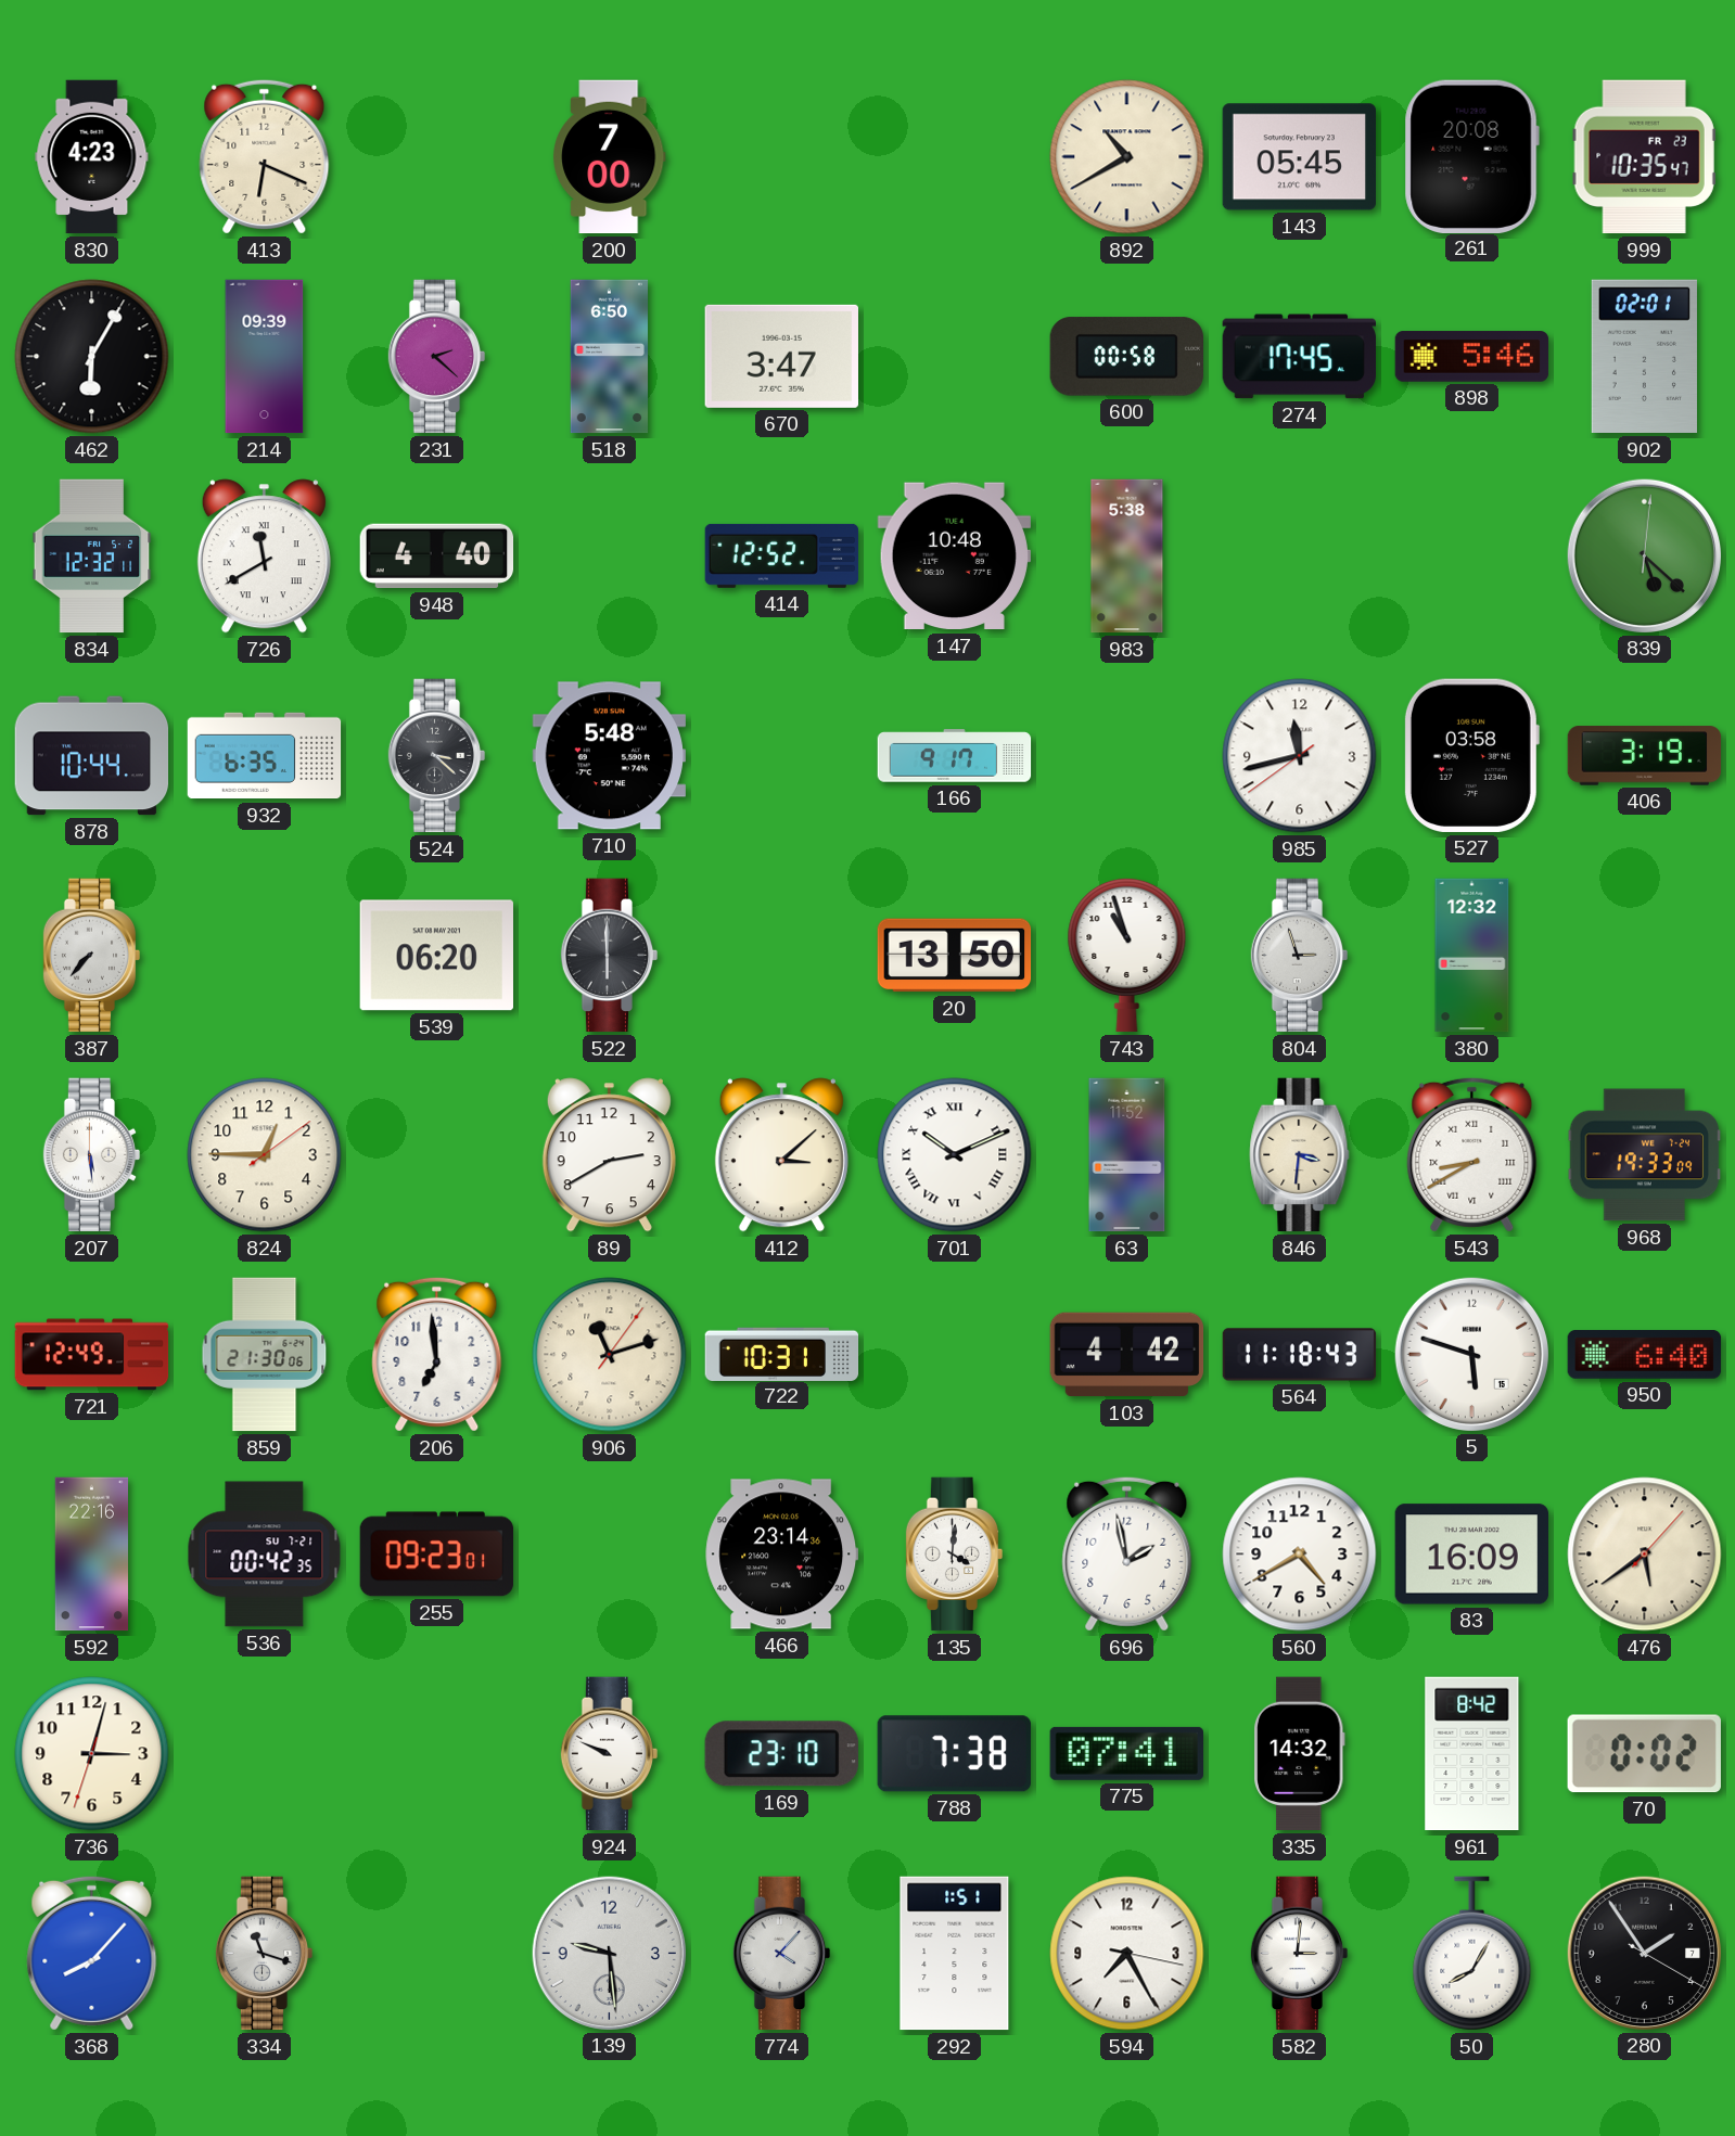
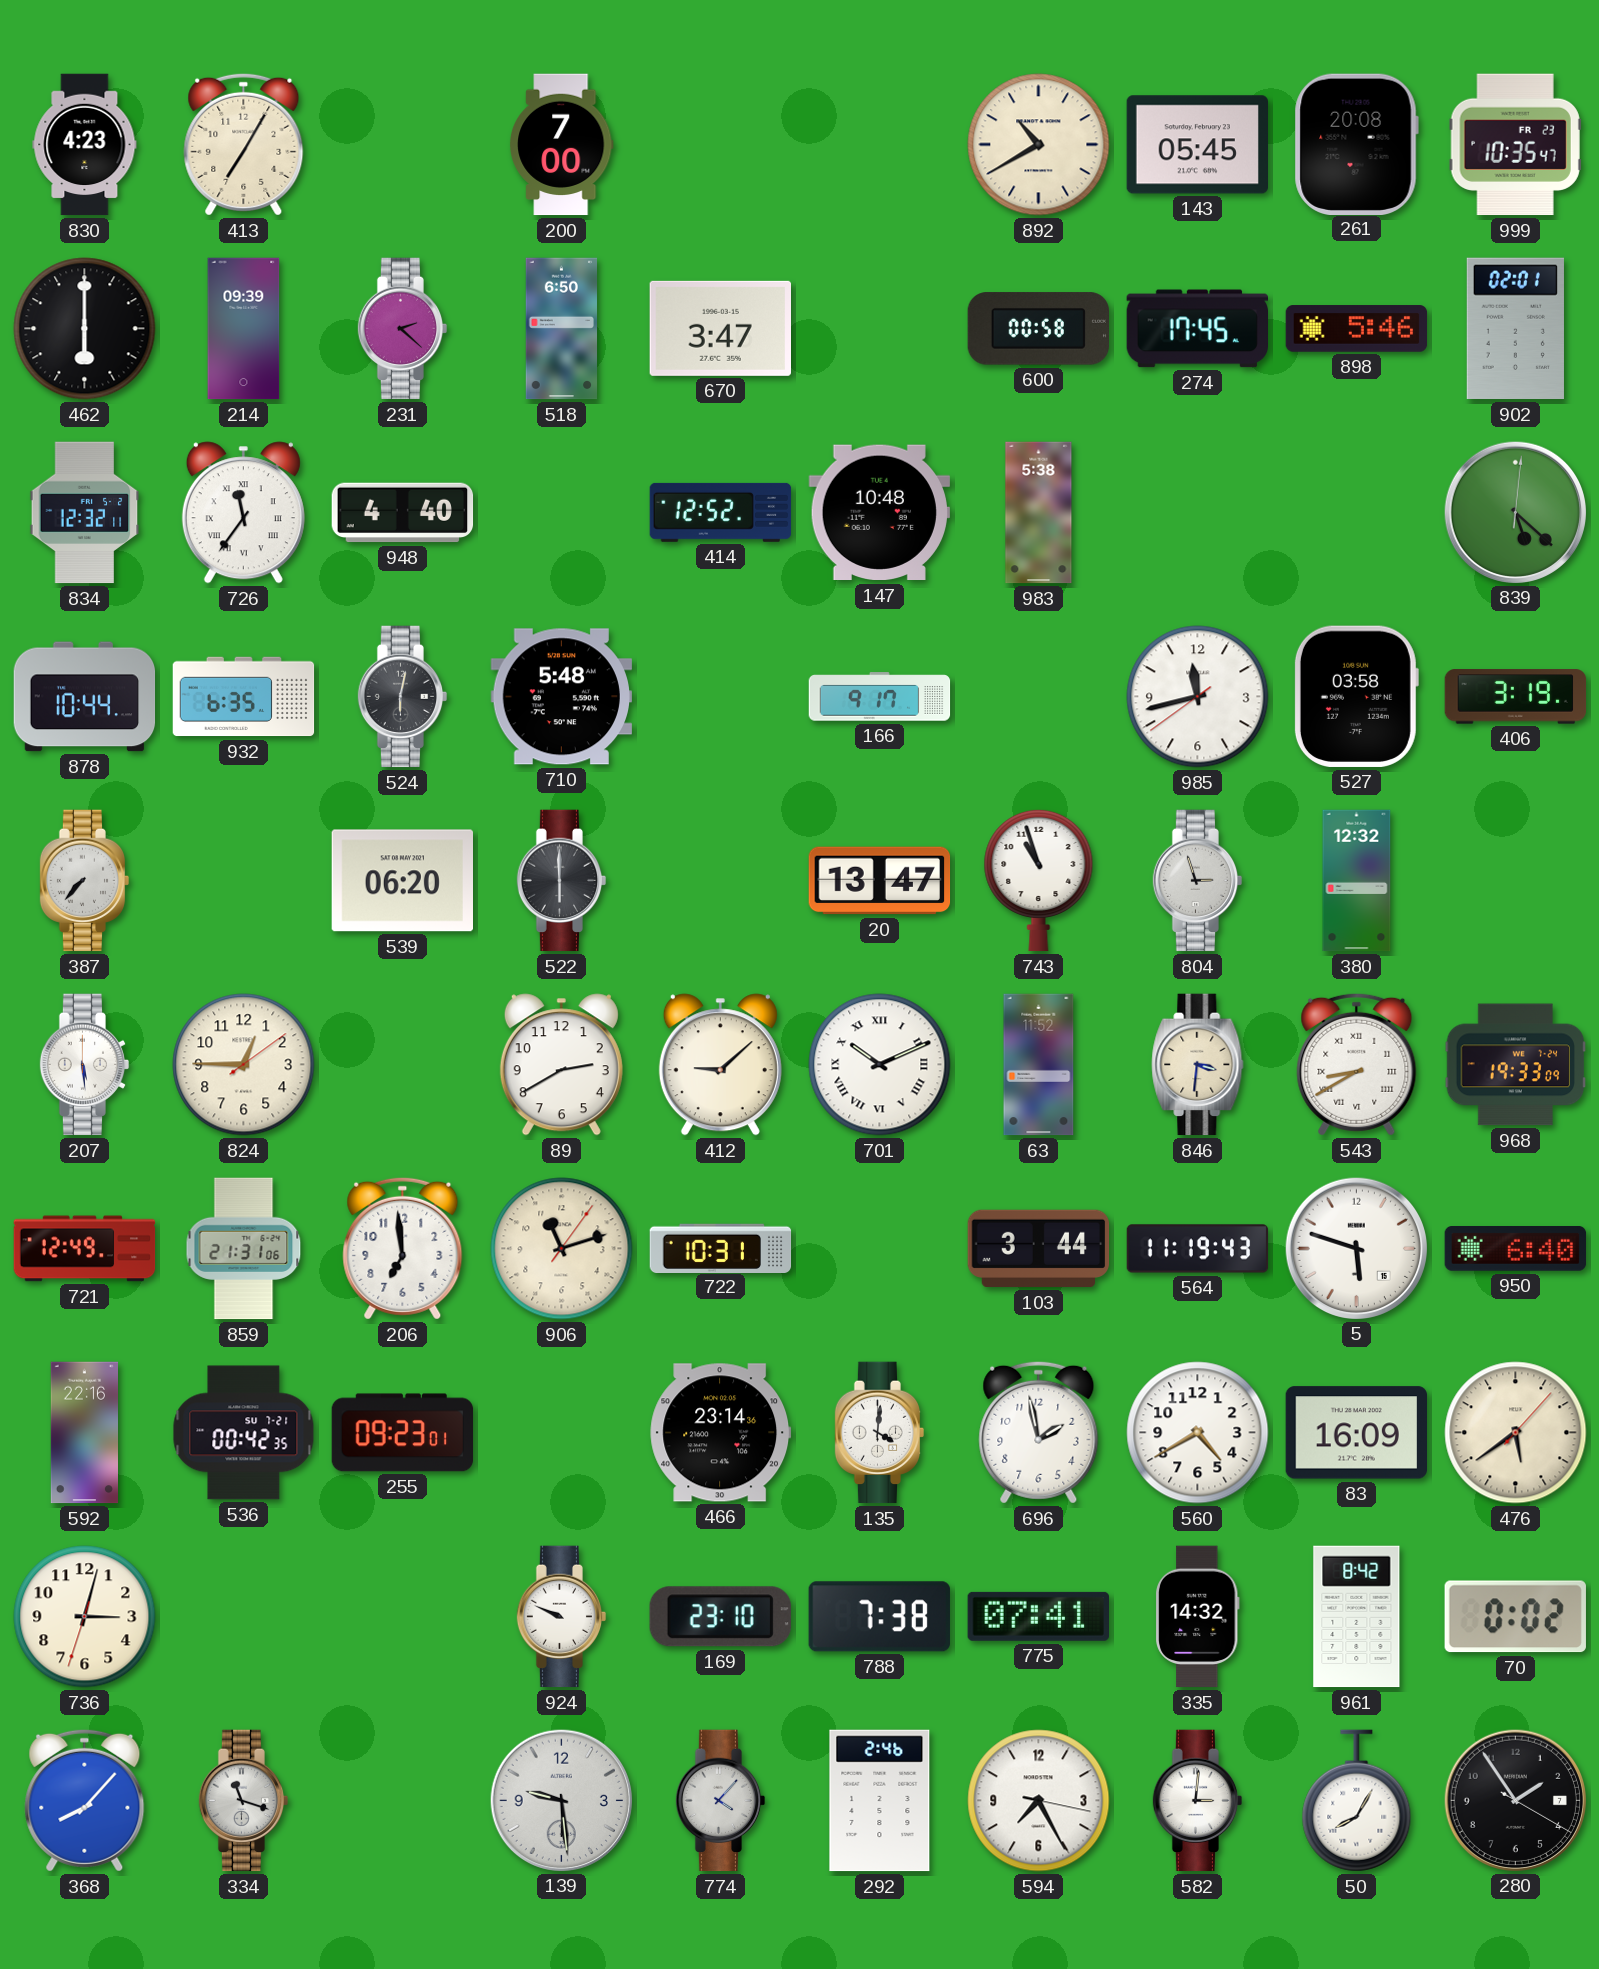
413: 6:19 -> 7:05
462: 6:05 -> 6:00
726: 11:40 -> 11:36
524: 3:22 -> 6:02
20: 13:50 -> 13:47
412: 3:08 -> 9:08
859: 21:30 -> 21:31
103: 4:42 -> 3:44
564: 11:18 -> 11:19
292: 1:51 -> 2:46
